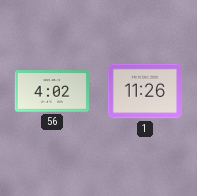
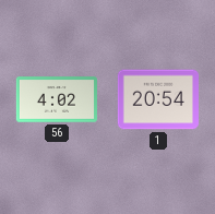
1: 11:26 -> 20:54
